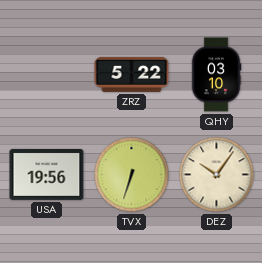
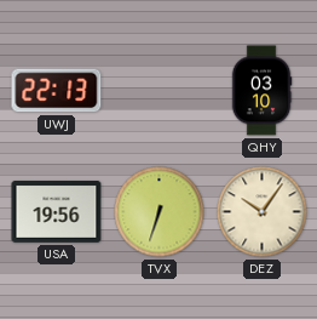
UWJ: none -> 22:13
ZRZ: 5:22 -> none
